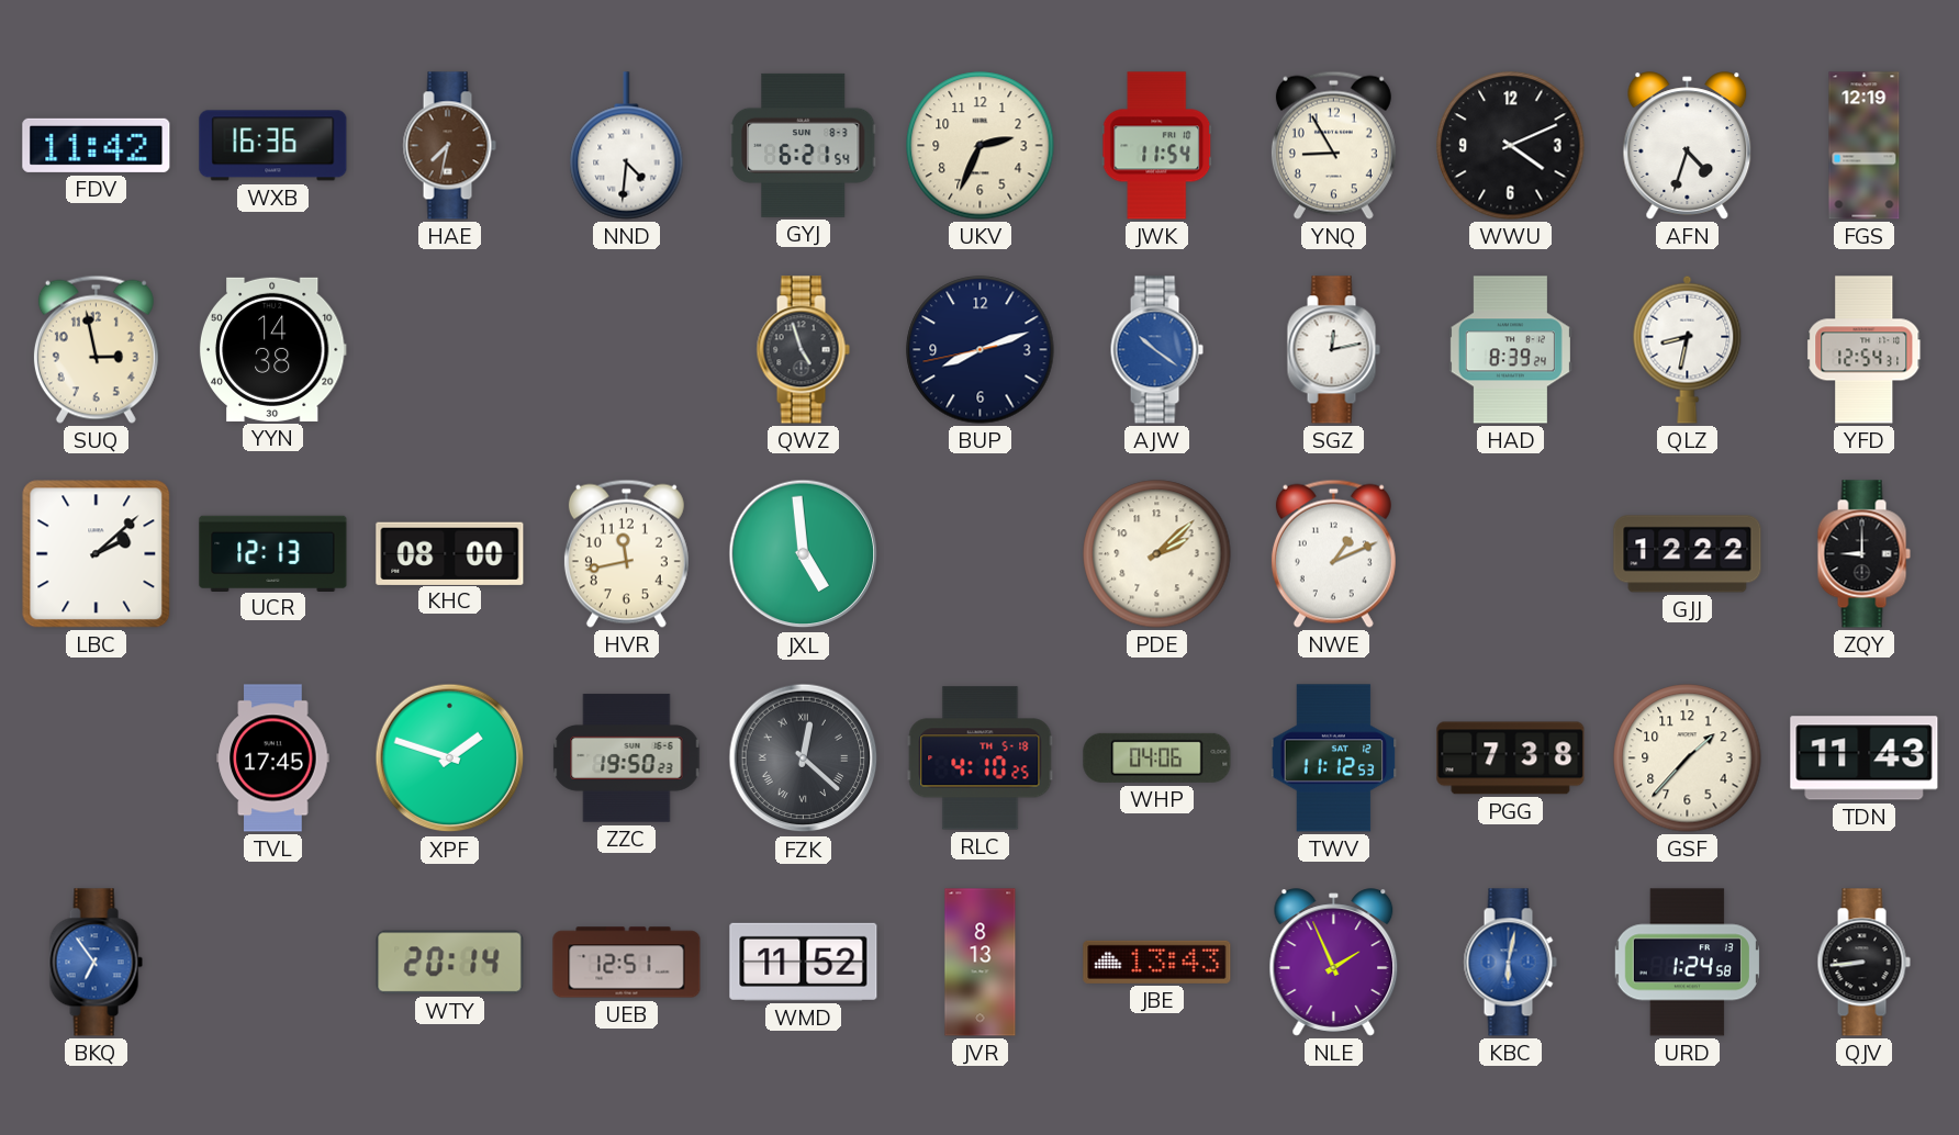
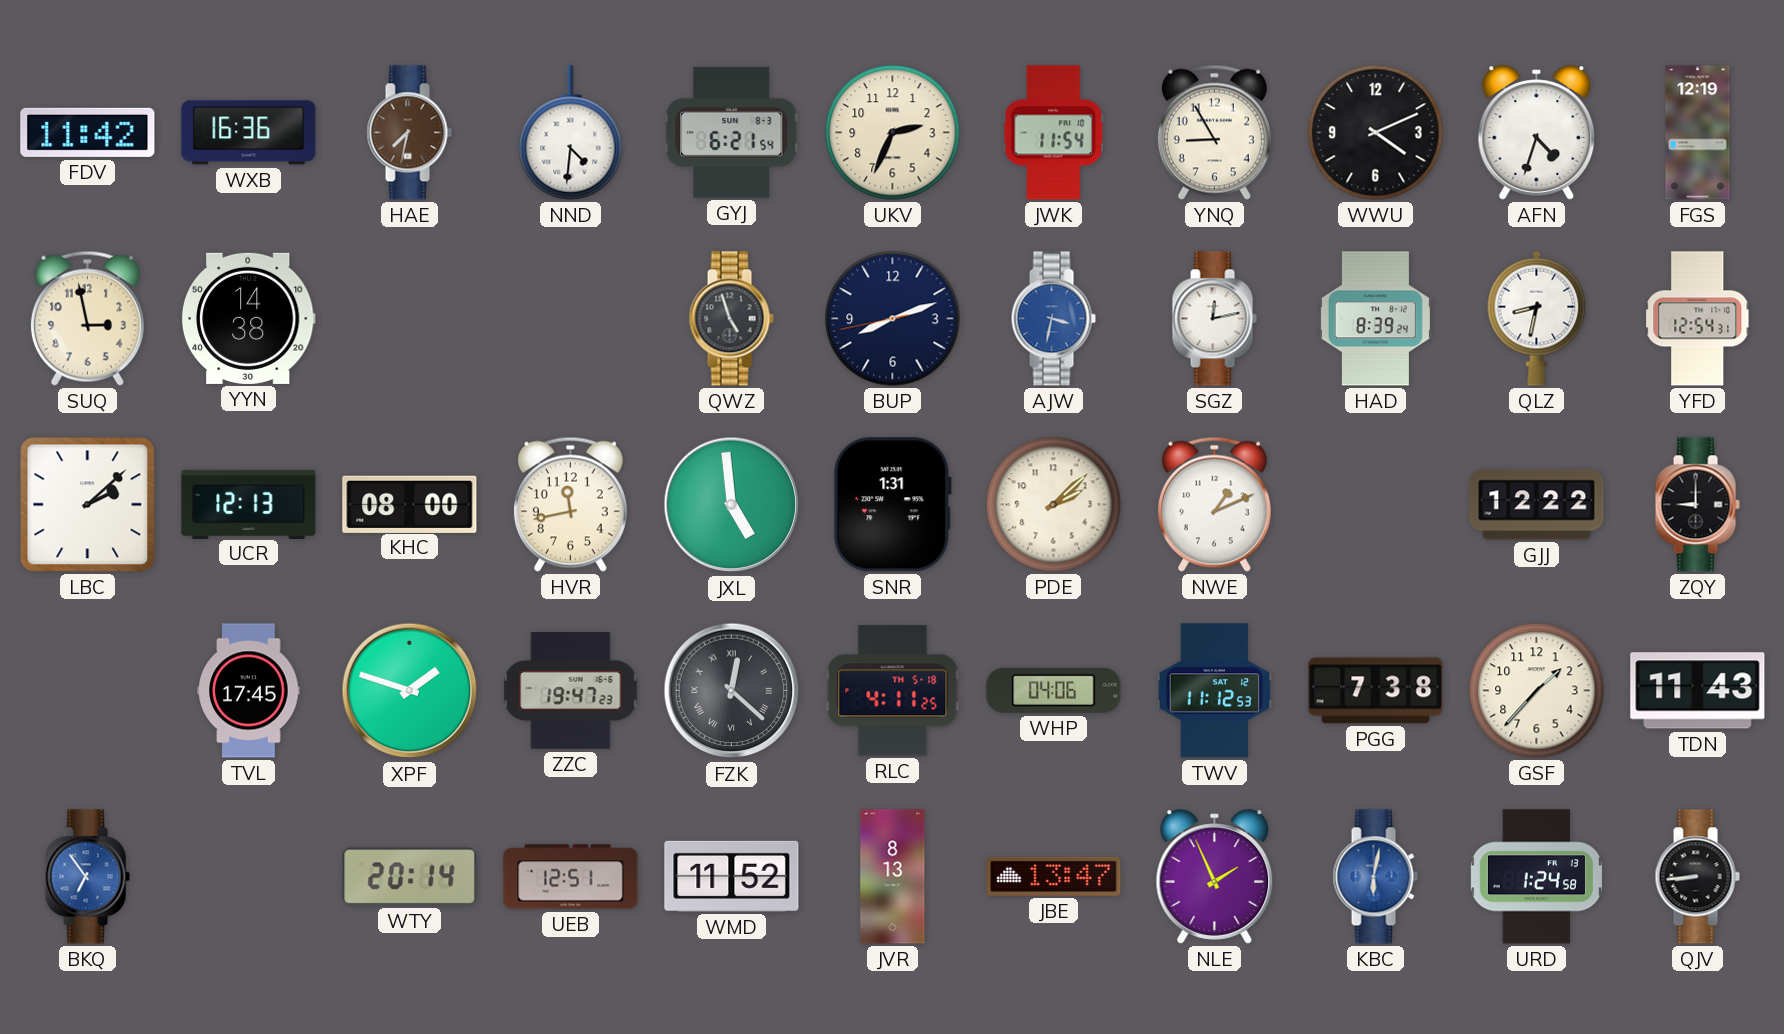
AJW: 10:21 -> 3:32
SNR: none -> 1:31
ZZC: 19:50 -> 19:47
RLC: 4:10 -> 4:11
JBE: 13:43 -> 13:47
